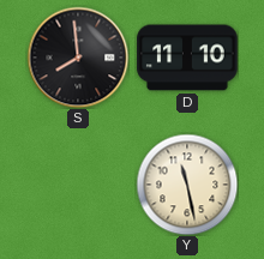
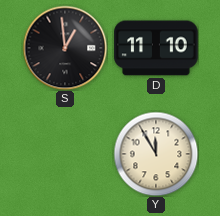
S: 7:59 -> 12:59
Y: 11:28 -> 11:55
